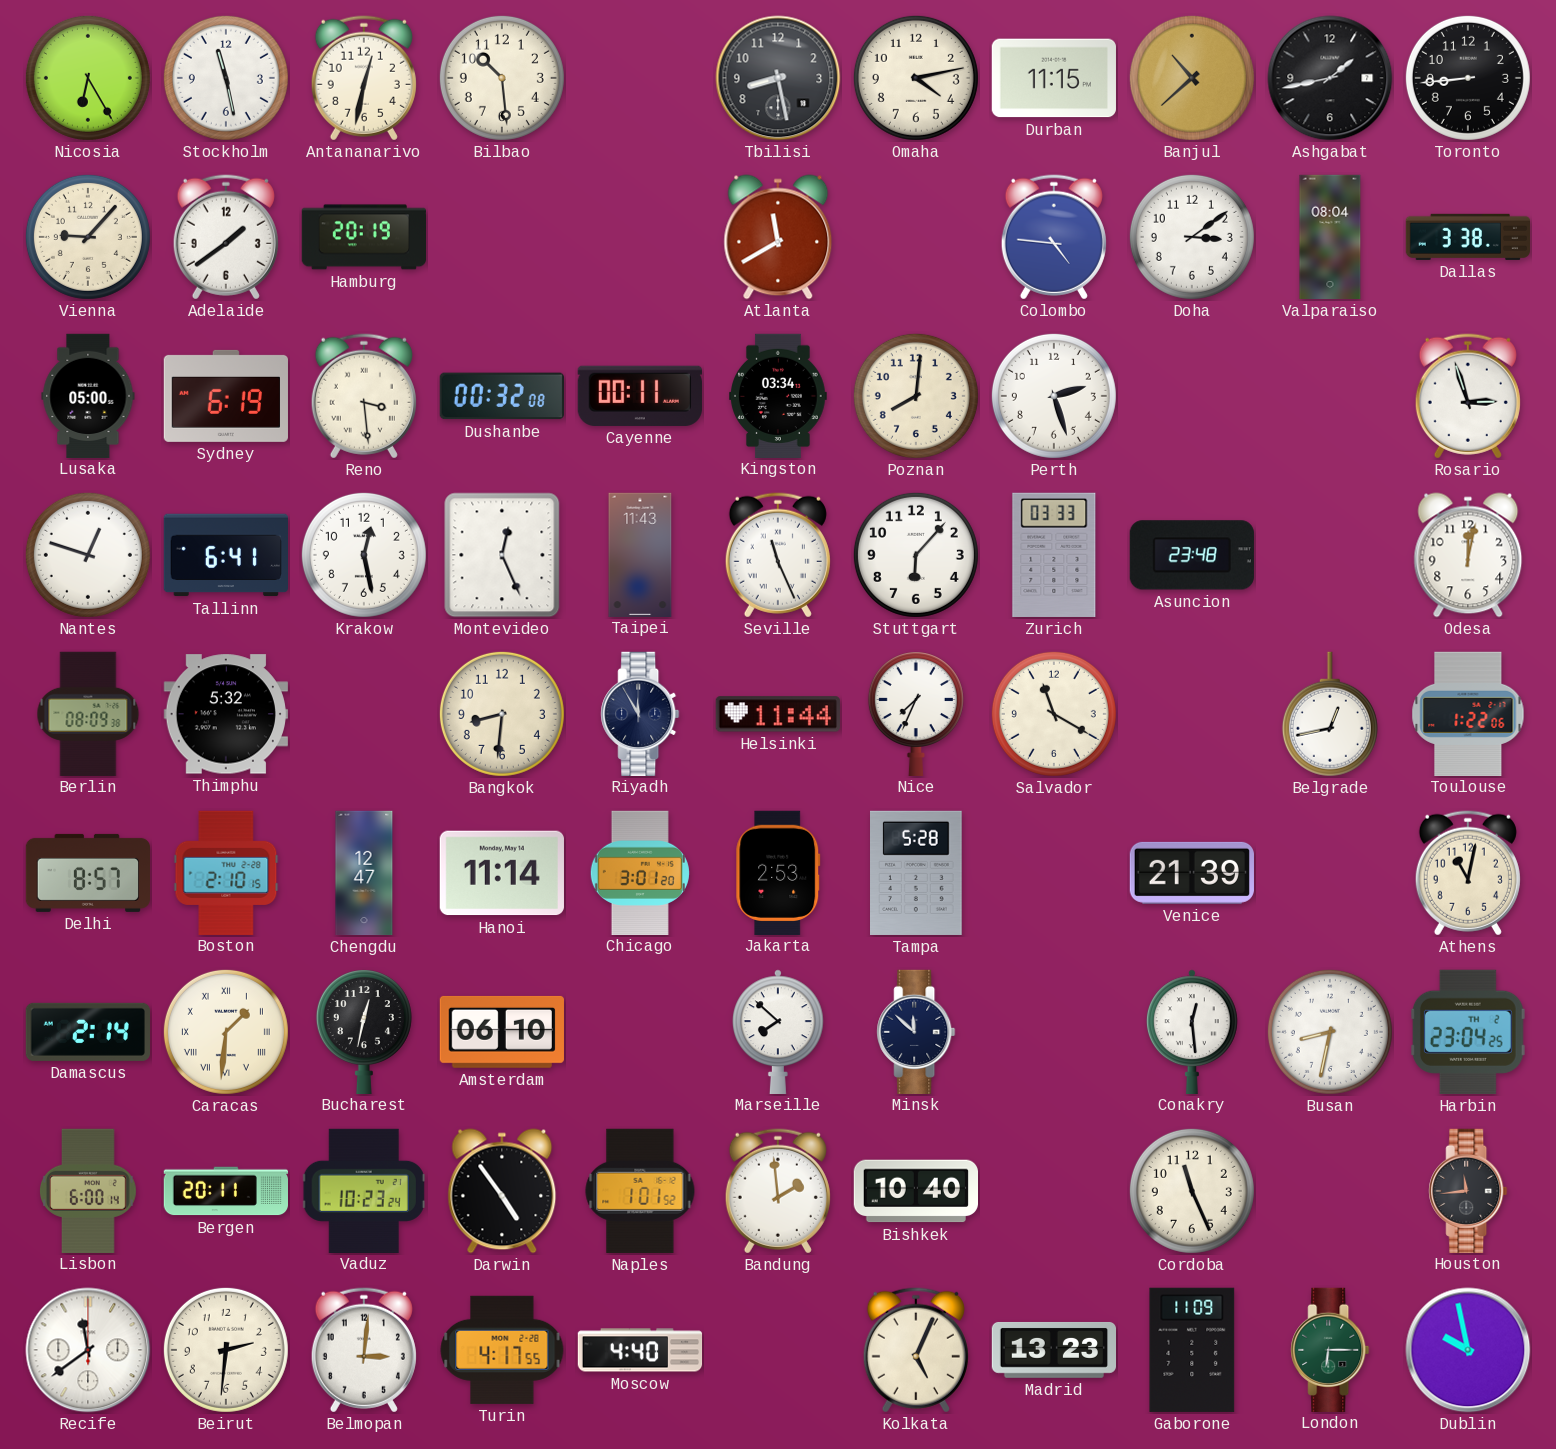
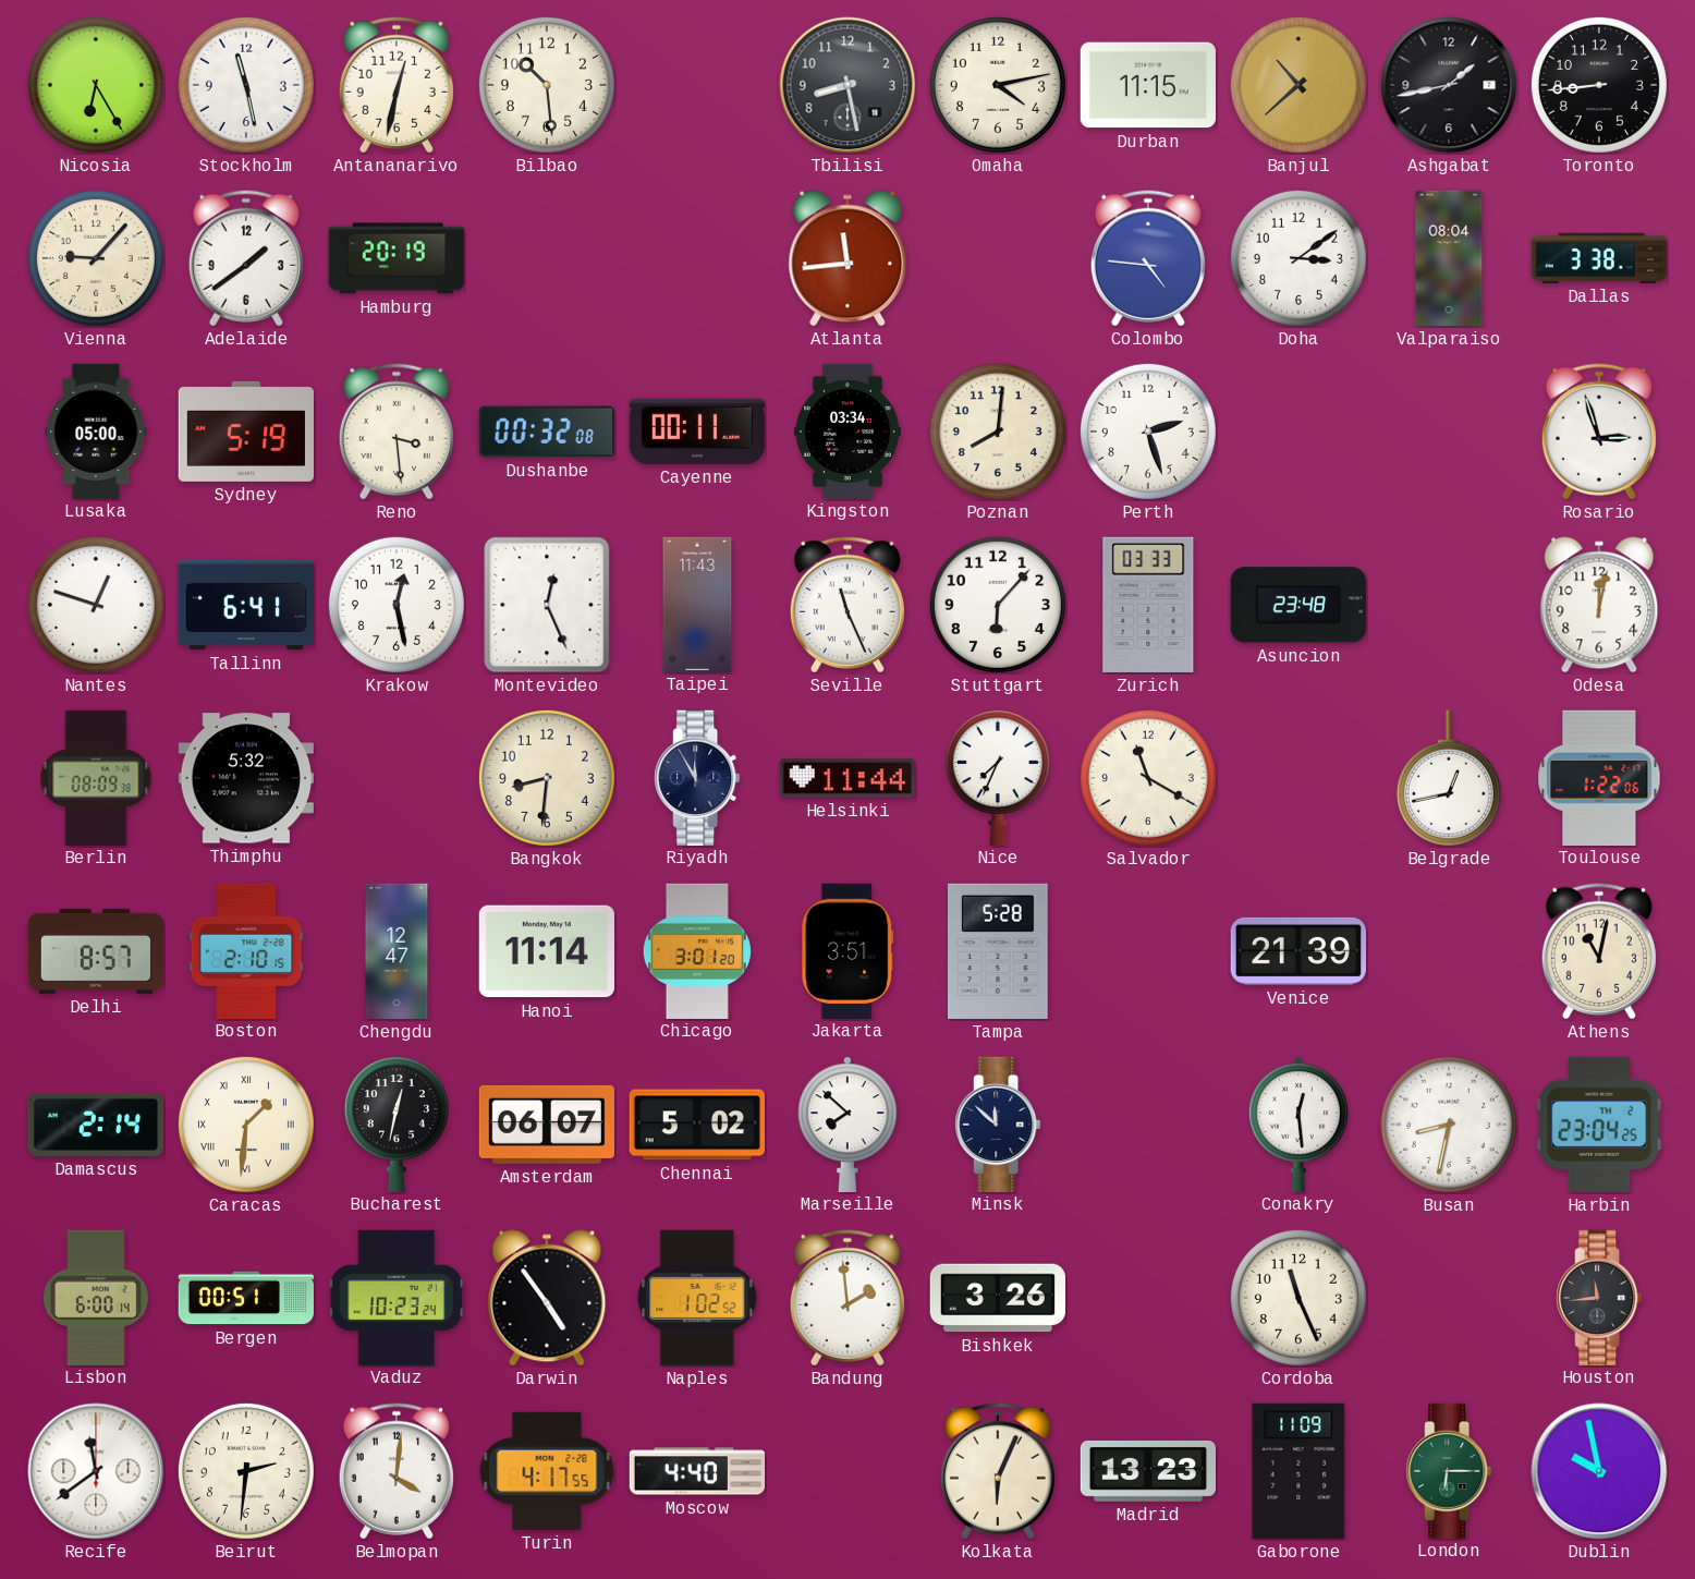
Atlanta: 11:40 -> 11:44
Sydney: 6:19 -> 5:19
Jakarta: 2:53 -> 3:51
Amsterdam: 06:10 -> 06:07
Chennai: none -> 5:02
Bergen: 20:11 -> 00:51
Naples: 1:01 -> 1:02
Bishkek: 10:40 -> 3:26
Belmopan: 3:01 -> 4:01
Kolkata: 5:04 -> 6:04
